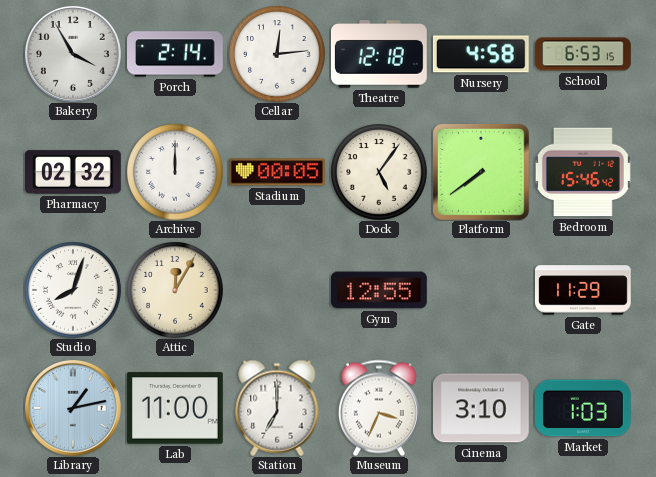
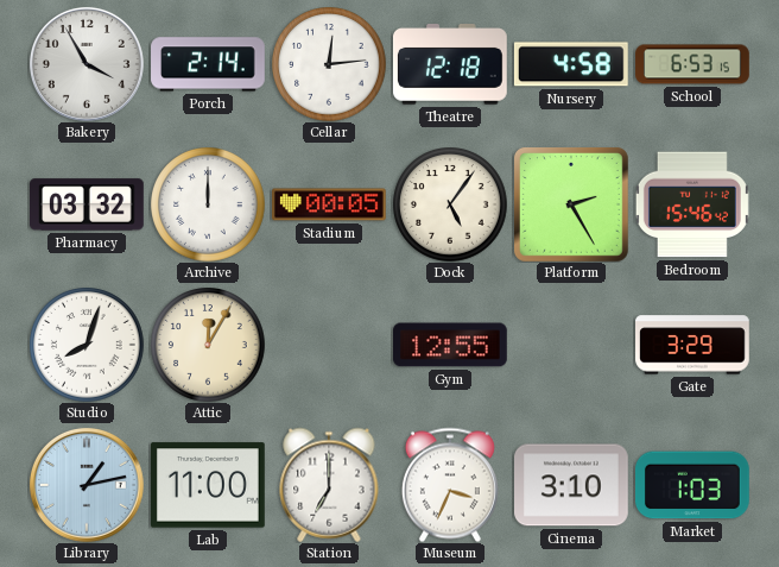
Pharmacy: 02:32 -> 03:32
Platform: 7:39 -> 2:25
Gate: 11:29 -> 3:29
